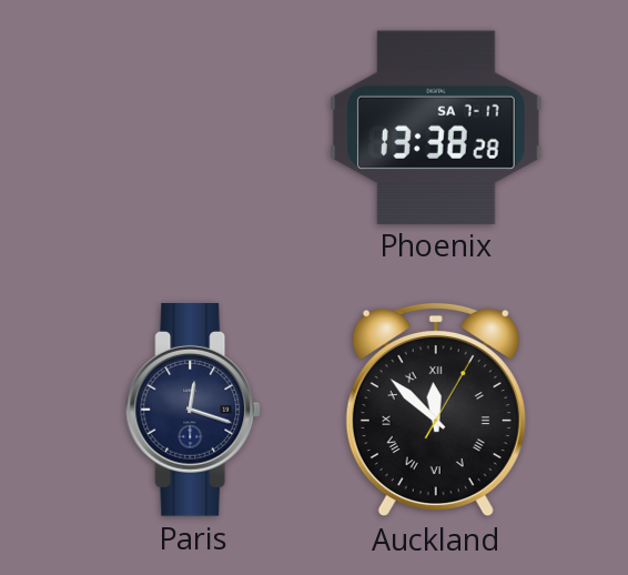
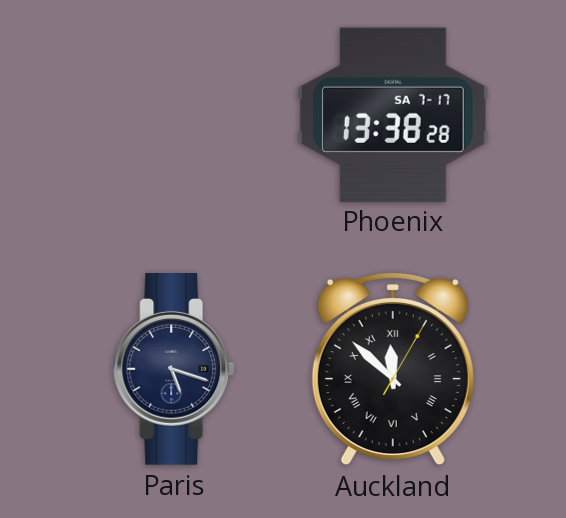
Paris: 12:18 -> 5:18
